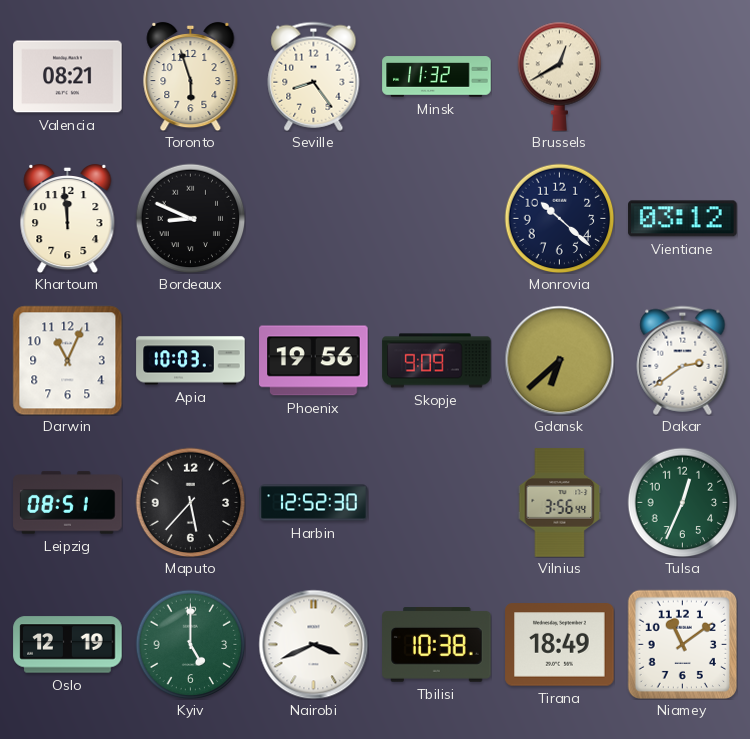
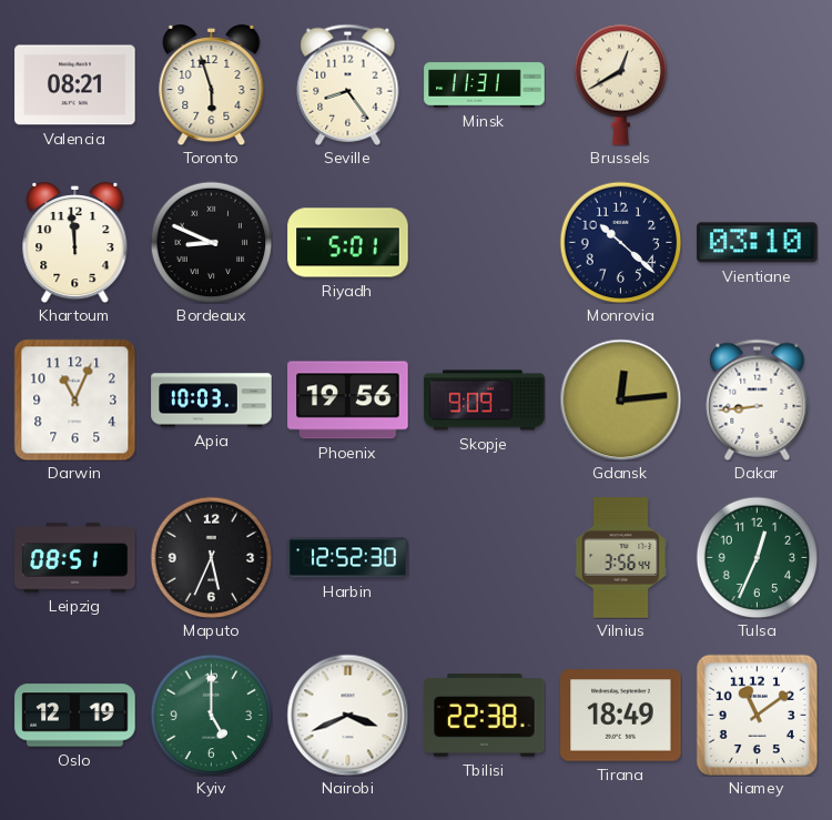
Minsk: 11:32 -> 11:31
Riyadh: none -> 5:01
Vientiane: 03:12 -> 03:10
Gdansk: 6:38 -> 12:14
Dakar: 2:39 -> 8:44
Maputo: 5:37 -> 5:34
Tbilisi: 10:38 -> 22:38
